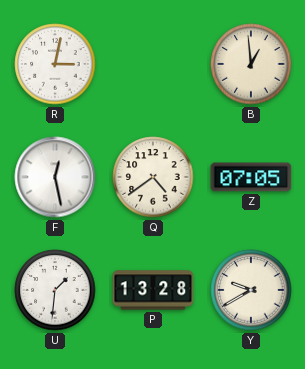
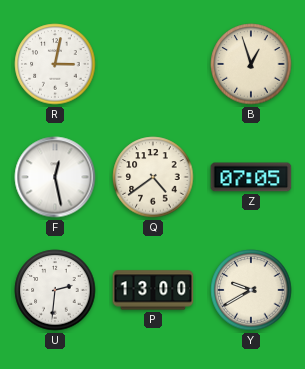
B: 12:59 -> 12:57
U: 1:31 -> 2:31
P: 13:28 -> 13:00
